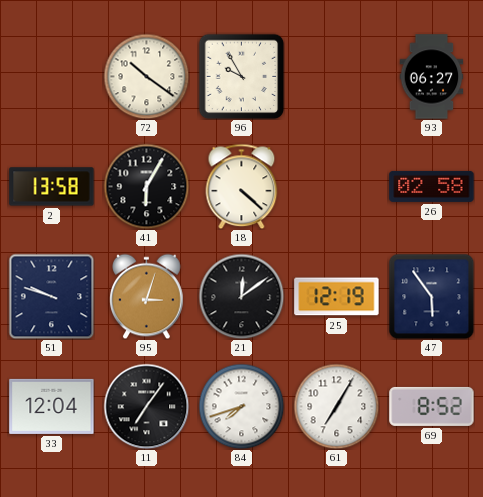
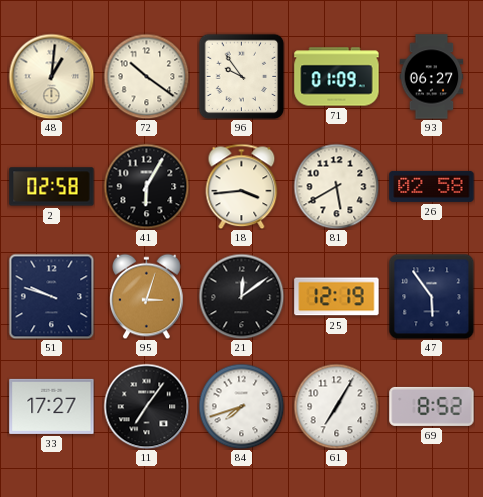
48: none -> 1:01
96: 9:55 -> 9:54
71: none -> 01:09
2: 13:58 -> 02:58
18: 4:22 -> 3:44
81: none -> 5:40
33: 12:04 -> 17:27
